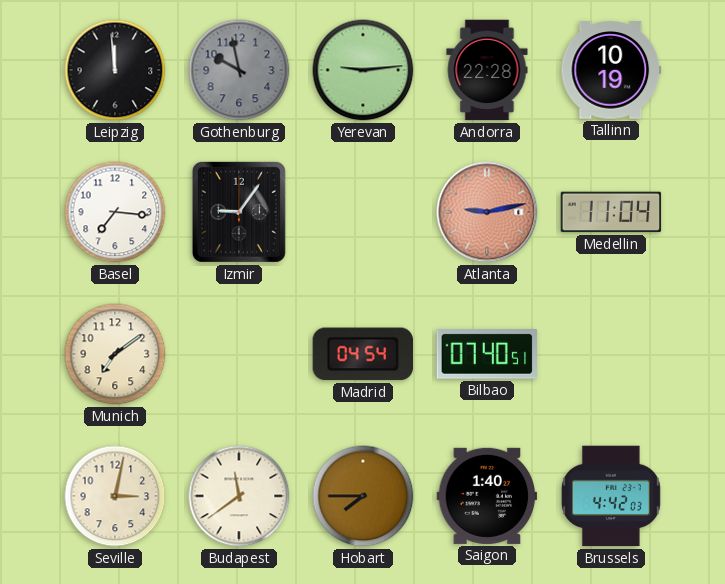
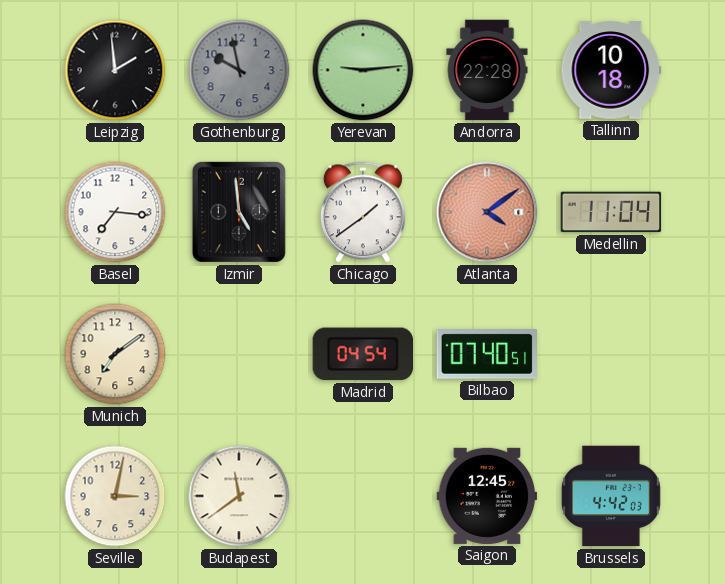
Leipzig: 11:59 -> 1:59
Tallinn: 10:19 -> 10:18
Izmir: 9:06 -> 4:59
Chicago: none -> 1:39
Atlanta: 9:13 -> 4:09
Hobart: 7:45 -> none
Saigon: 1:40 -> 12:45
